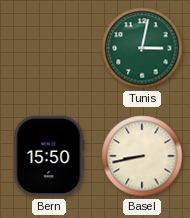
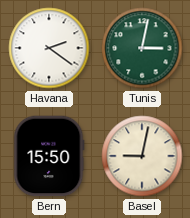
Havana: none -> 2:21
Basel: 8:43 -> 9:02
